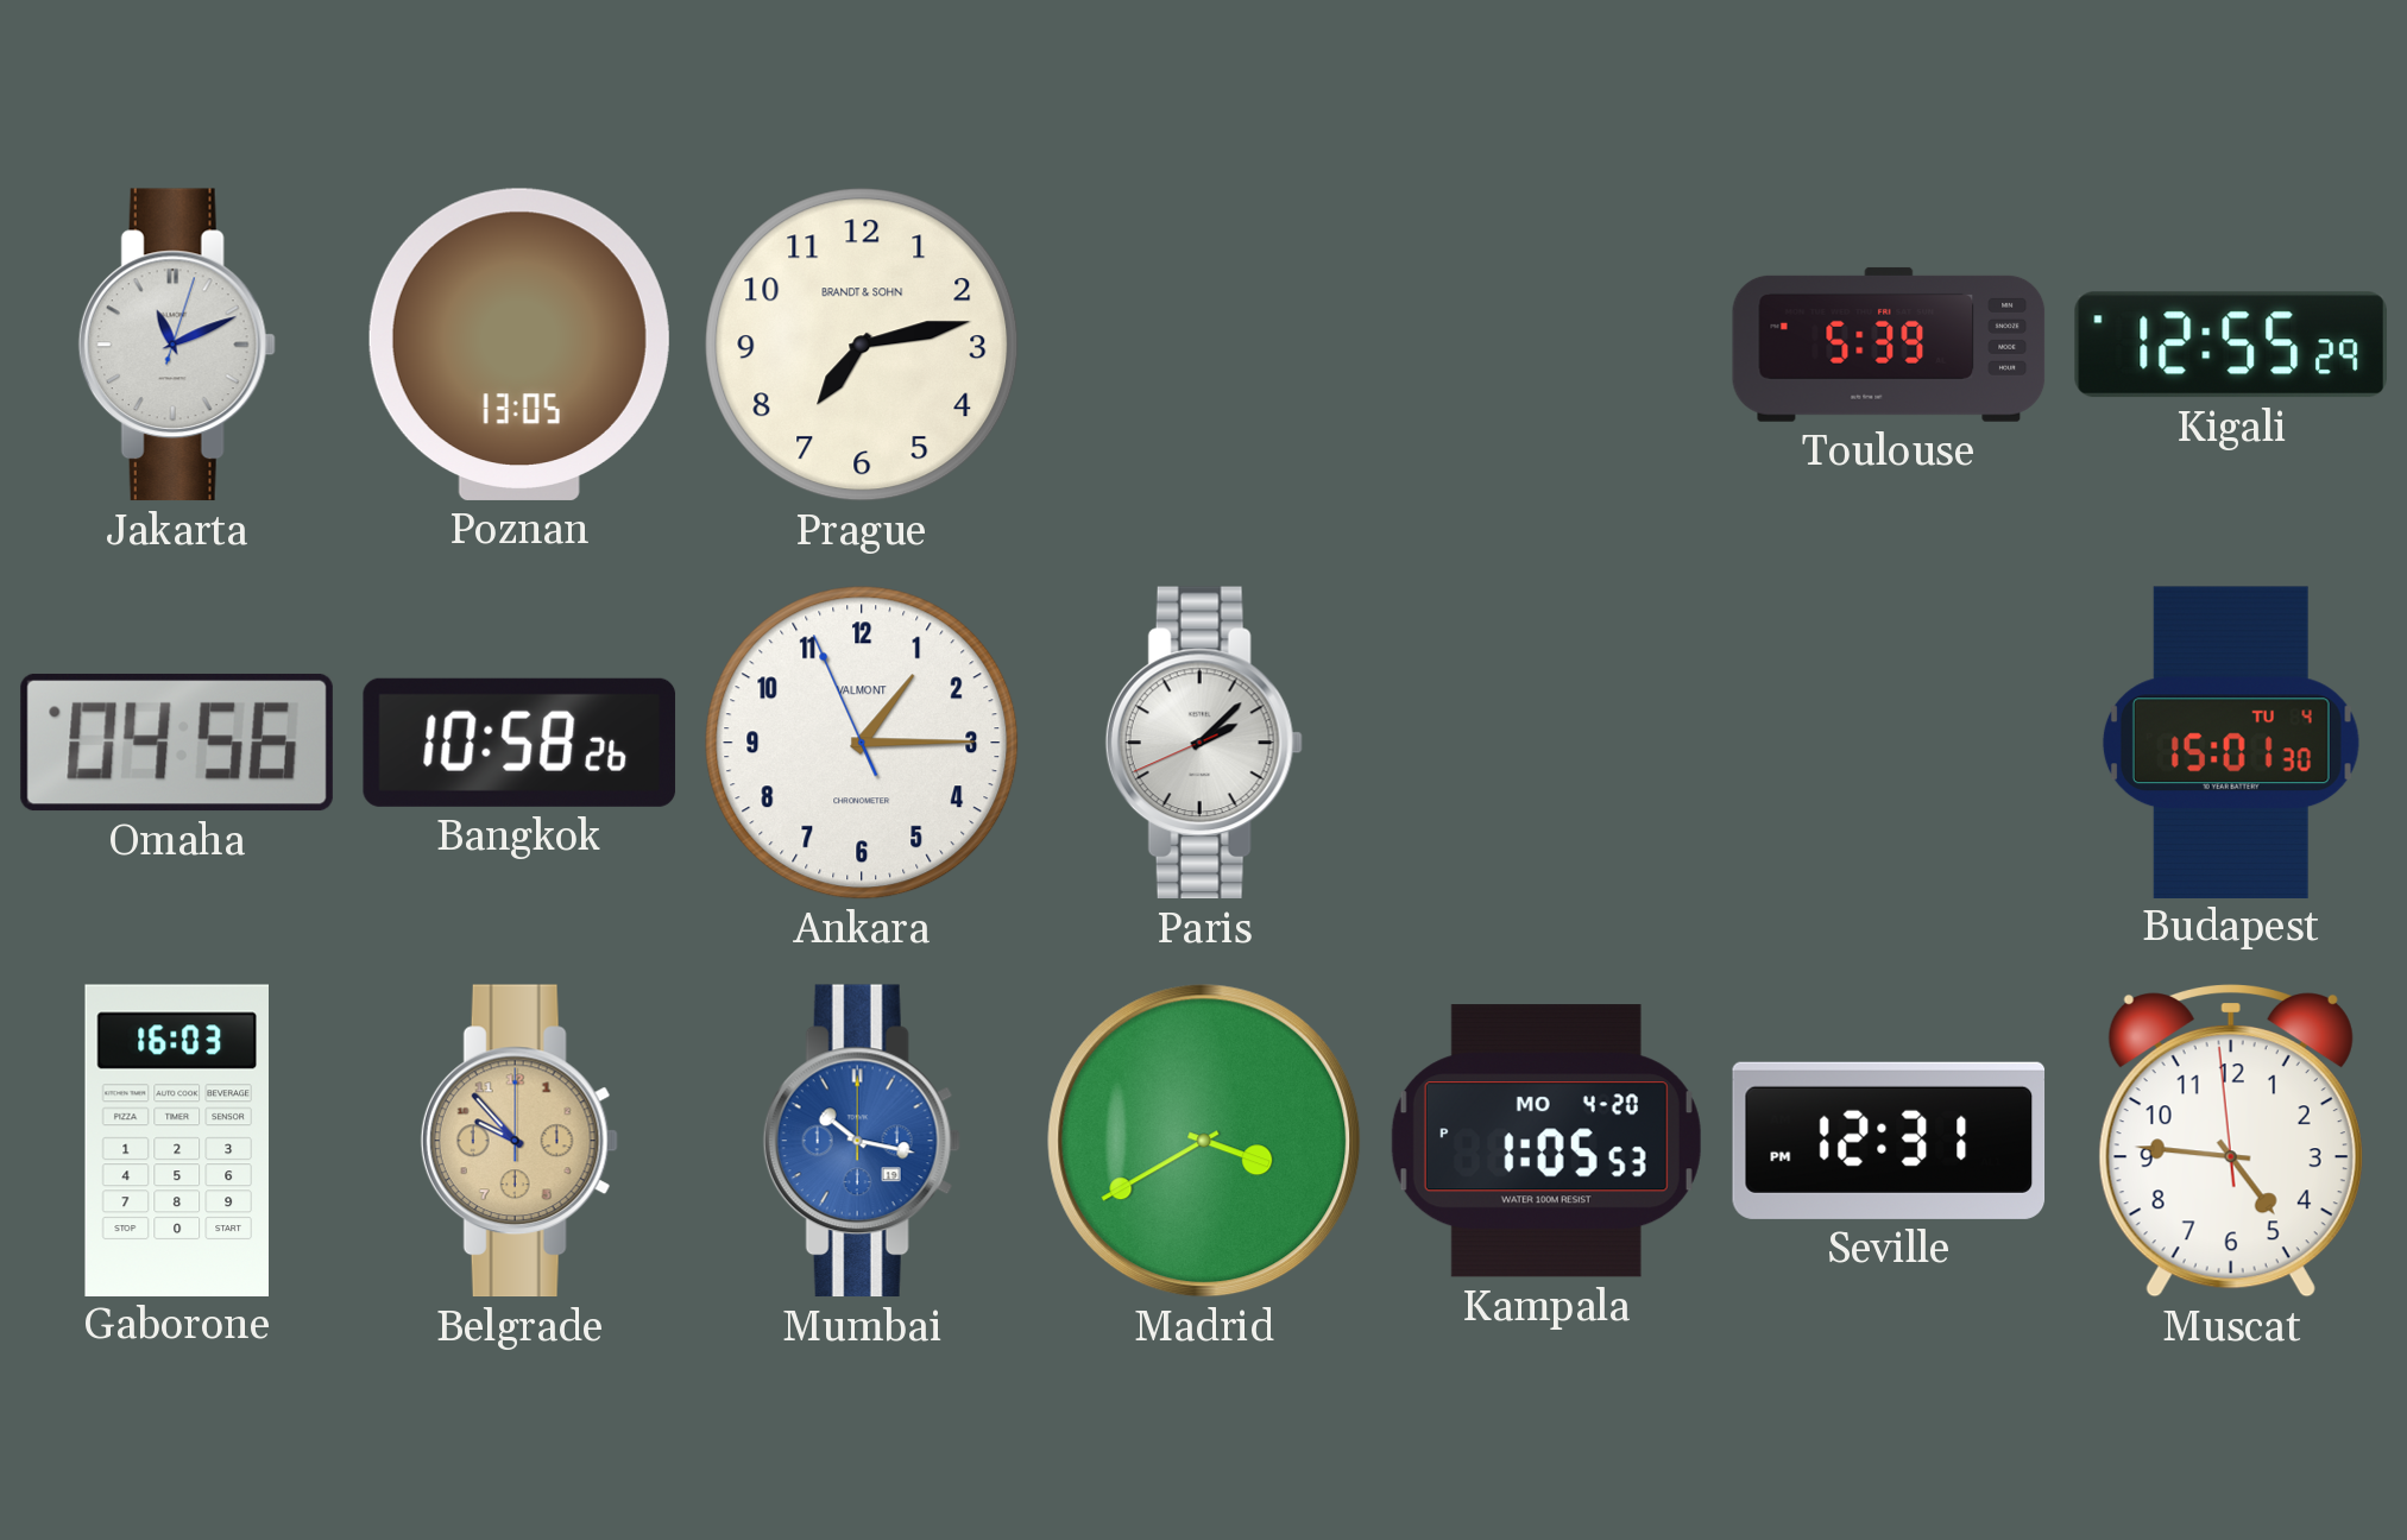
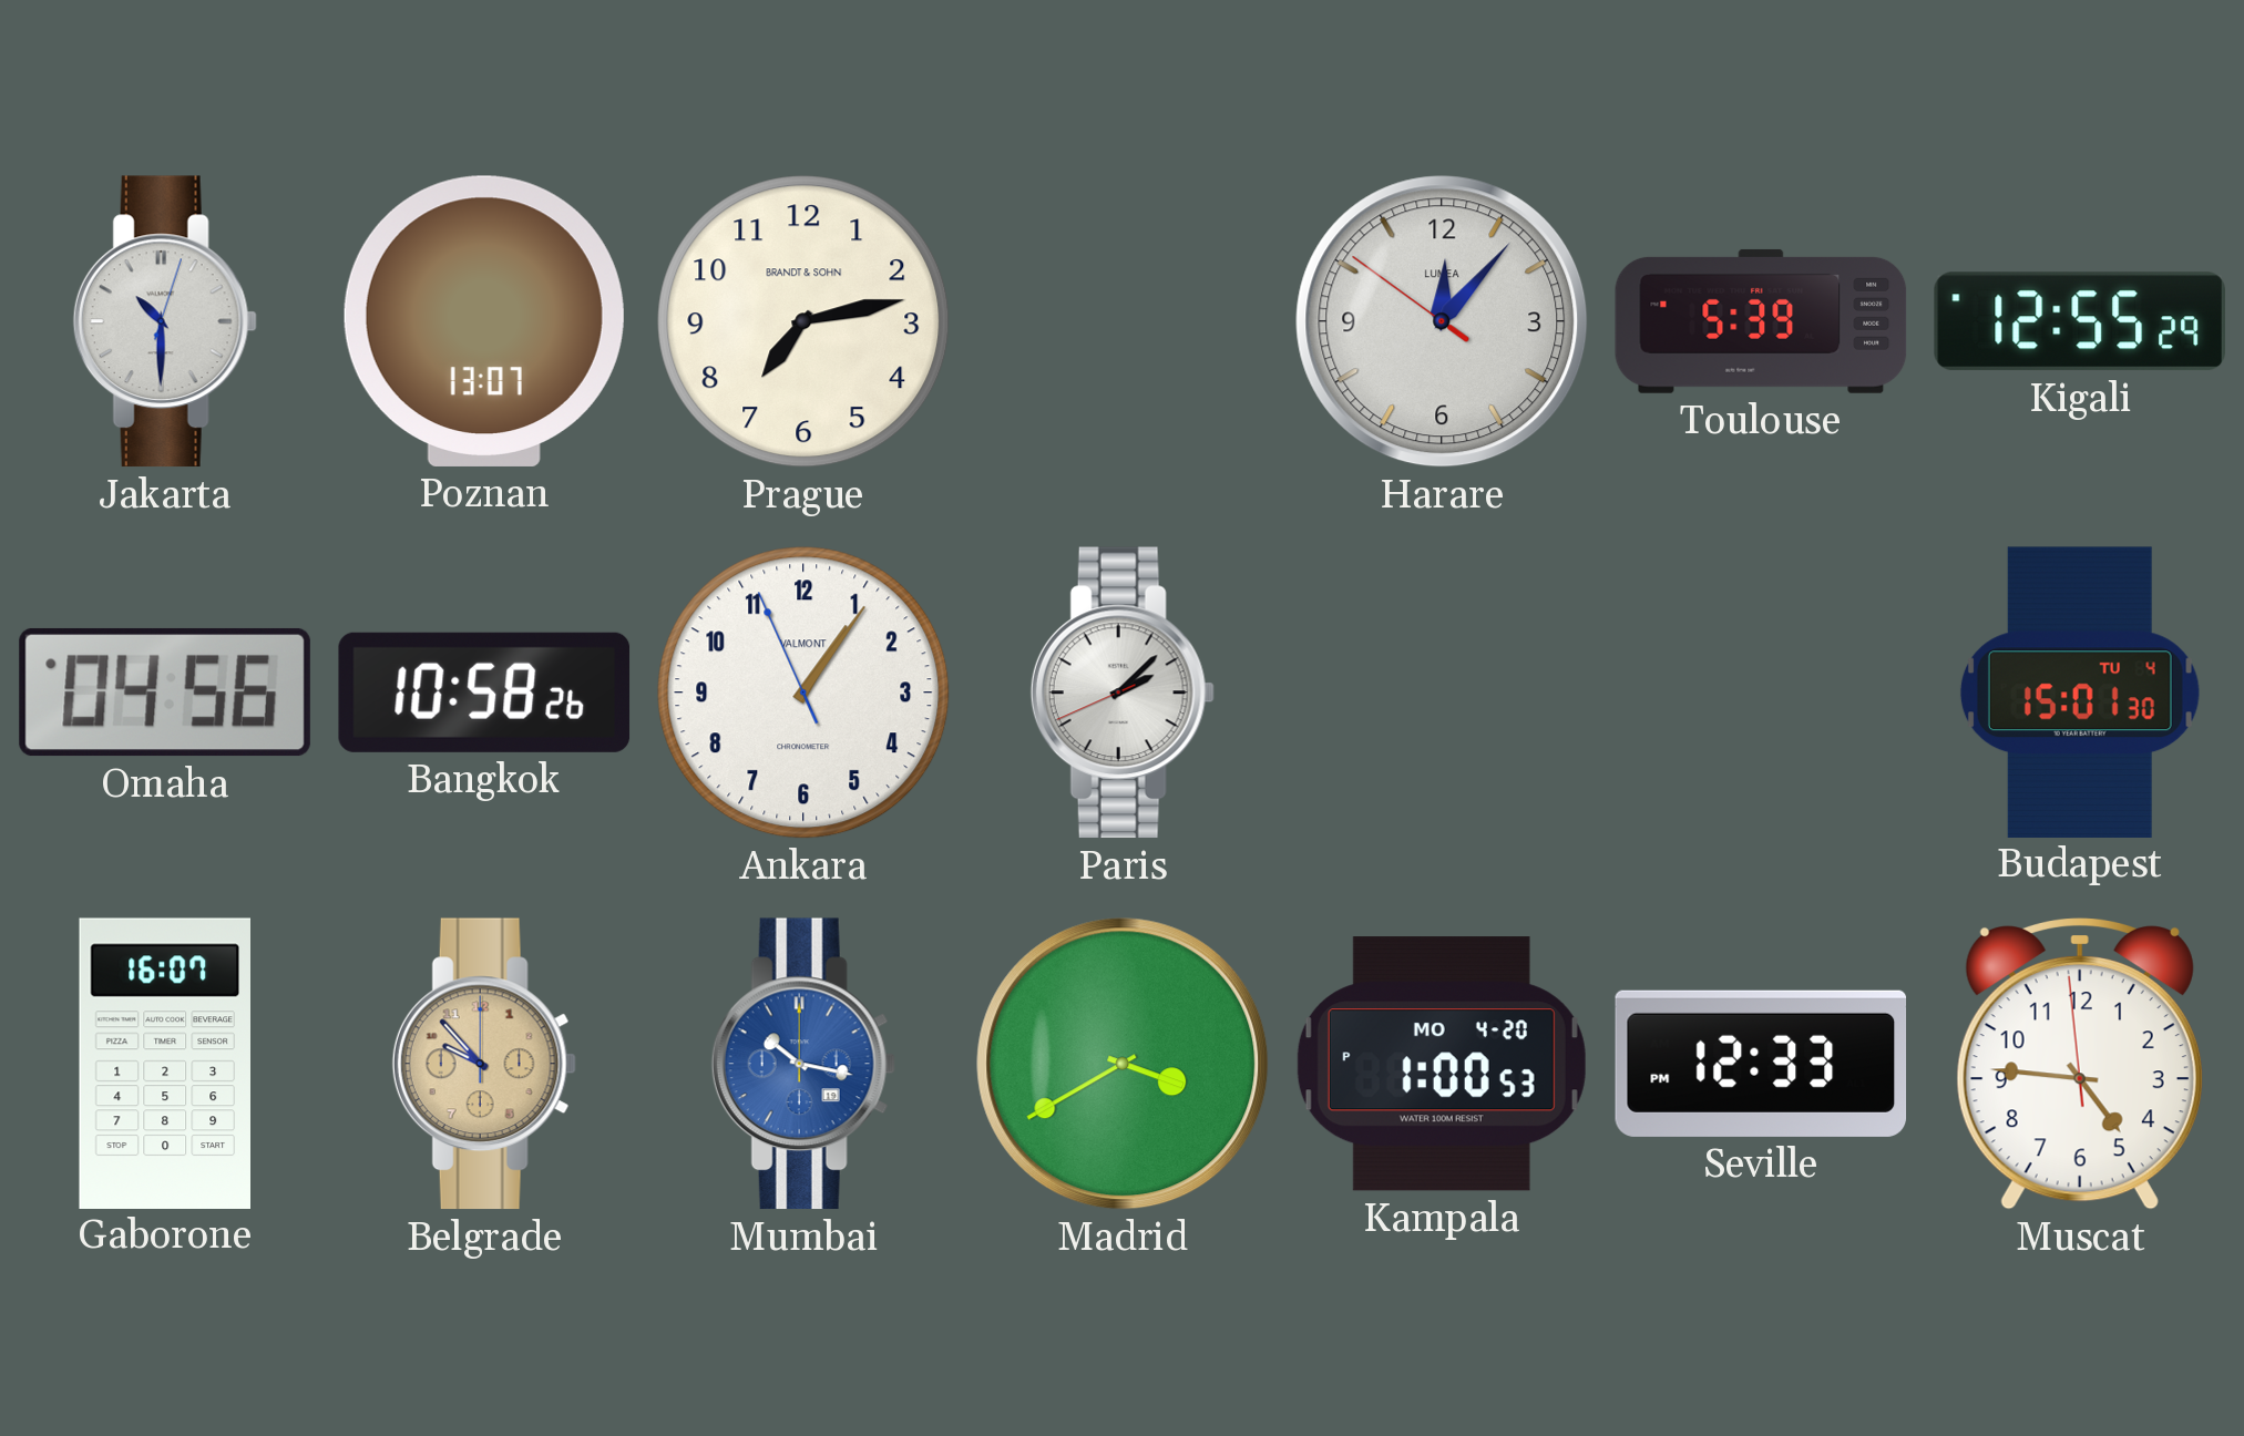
Jakarta: 11:11 -> 10:30
Poznan: 13:05 -> 13:07
Harare: none -> 12:06
Ankara: 1:14 -> 1:05
Gaborone: 16:03 -> 16:07
Kampala: 1:05 -> 1:00
Seville: 12:31 -> 12:33
